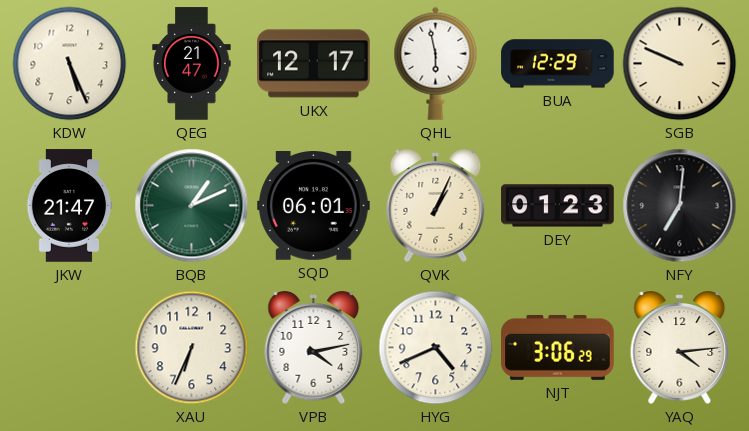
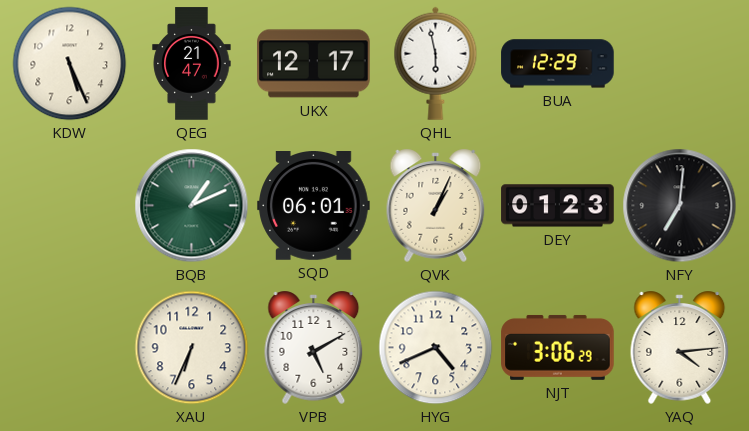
SGB: 9:49 -> none
JKW: 21:47 -> none
VPB: 4:13 -> 5:10
